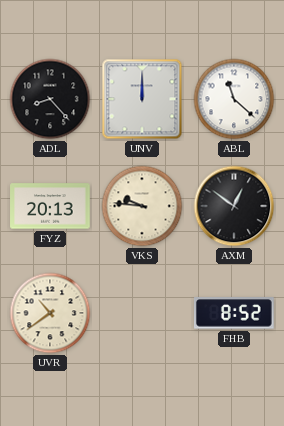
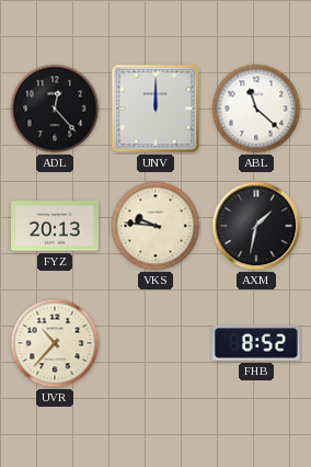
ADL: 8:23 -> 12:23
AXM: 12:51 -> 1:32
UVR: 10:39 -> 10:37
